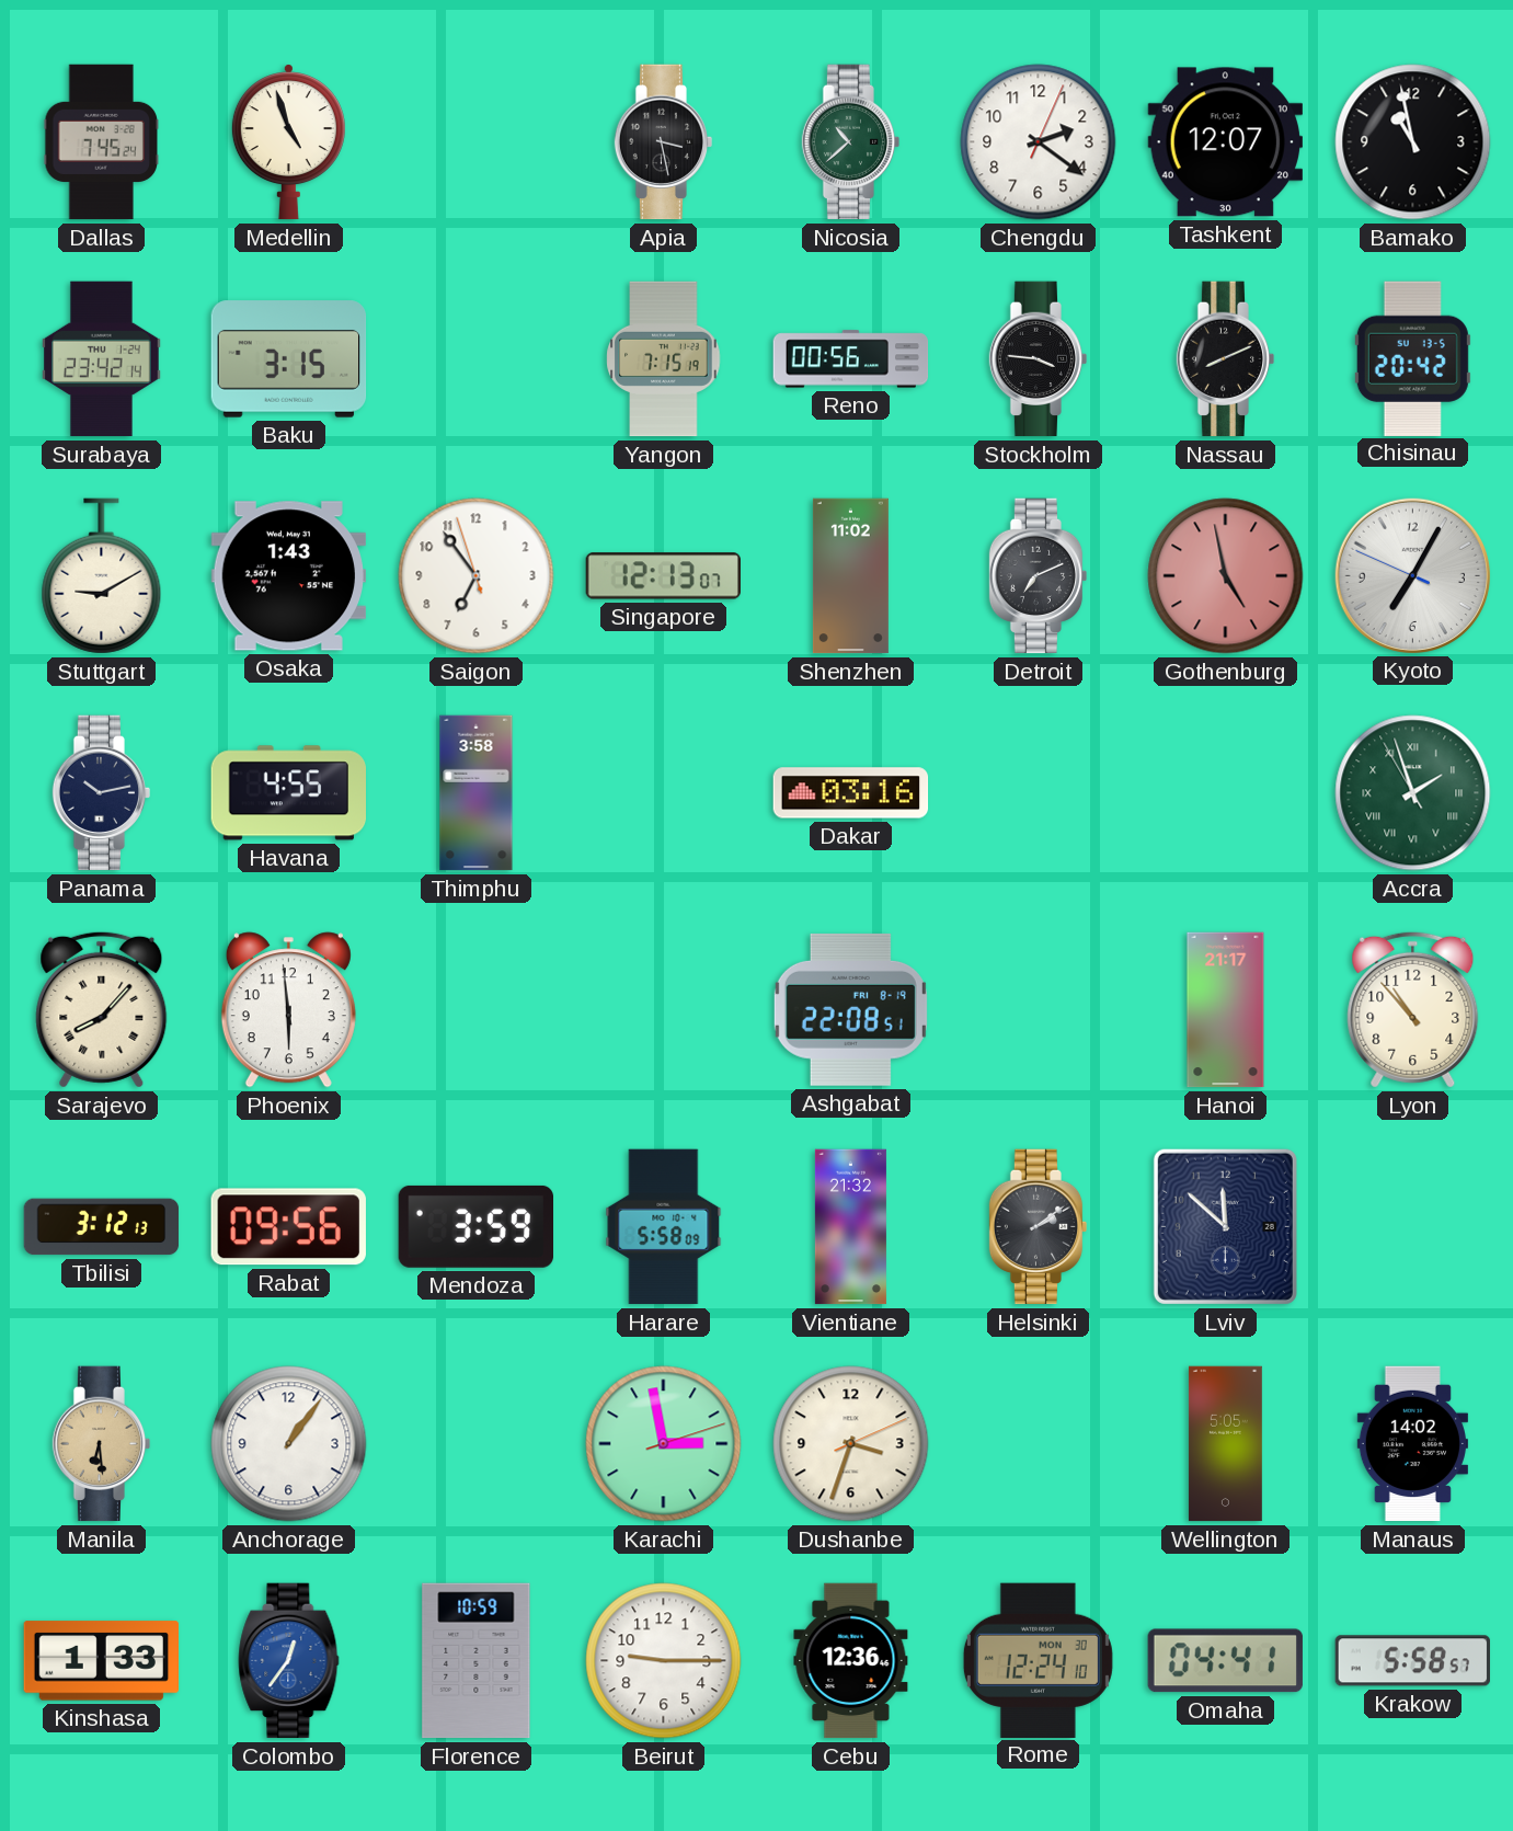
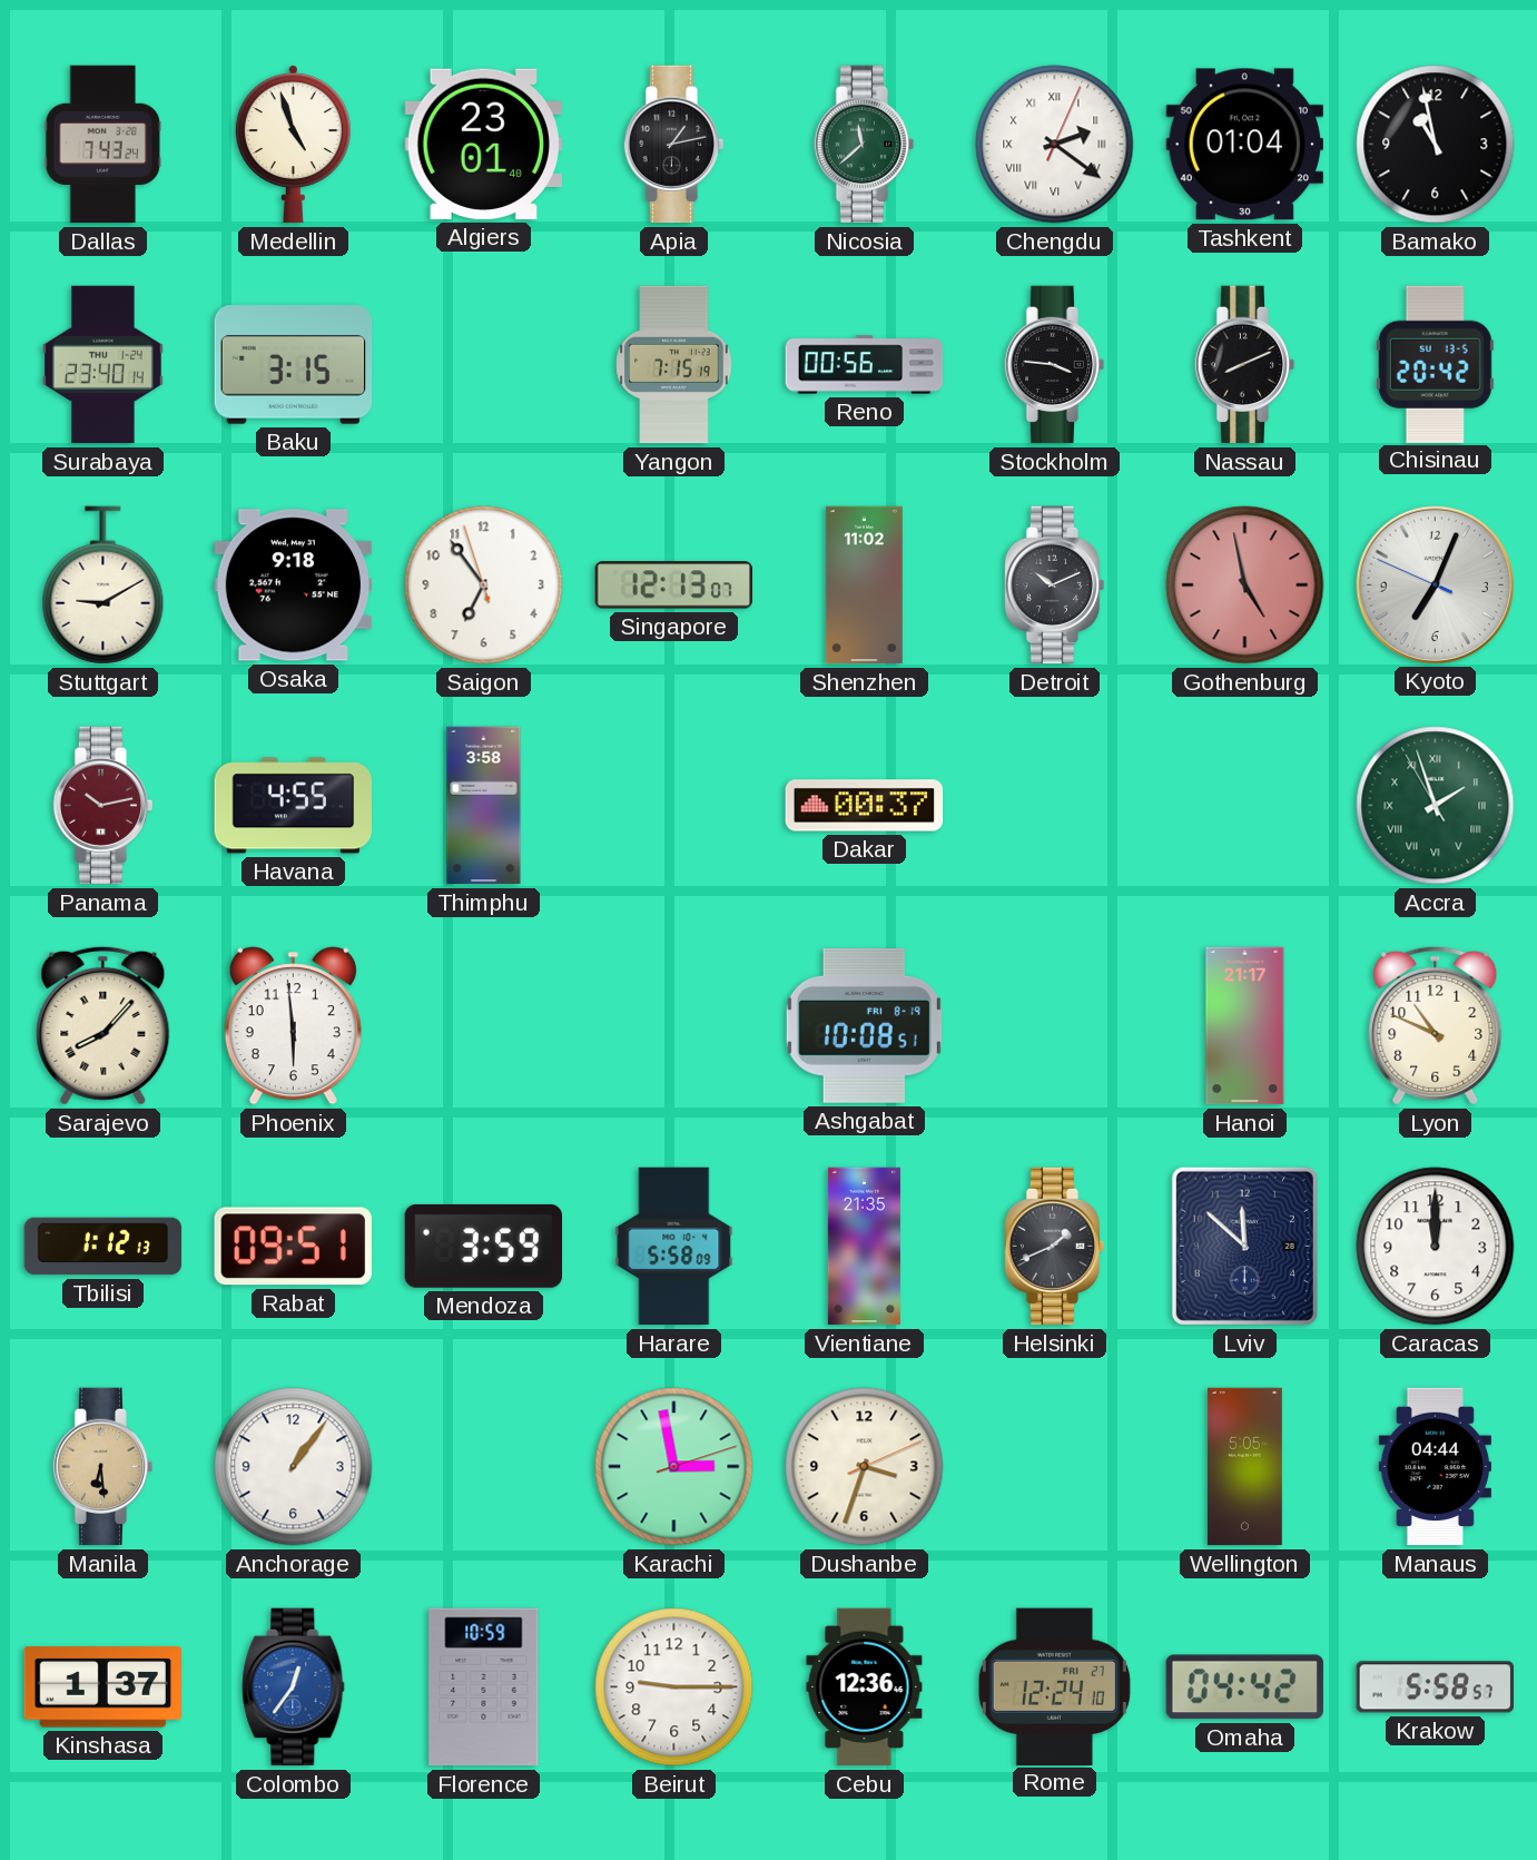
Dallas: 7:45 -> 7:43
Algiers: none -> 23:01
Apia: 3:28 -> 1:13
Nicosia: 10:38 -> 11:38
Chengdu numerals: Arabic -> Roman
Tashkent: 12:07 -> 01:04
Surabaya: 23:42 -> 23:40
Osaka: 1:43 -> 9:18
Detroit: 7:11 -> 10:11
Kyoto: 7:04 -> 7:03
Panama dial: navy -> burgundy
Dakar: 03:16 -> 00:37
Ashgabat: 22:08 -> 10:08
Lyon: 10:53 -> 10:49
Tbilisi: 3:12 -> 1:12
Rabat: 09:56 -> 09:51
Vientiane: 21:32 -> 21:35
Helsinki: 2:09 -> 1:41
Caracas: none -> 12:00
Manaus: 14:02 -> 04:44
Kinshasa: 1:33 -> 1:37
Rome date: MON 30 -> FRI 27
Omaha: 04:41 -> 04:42
